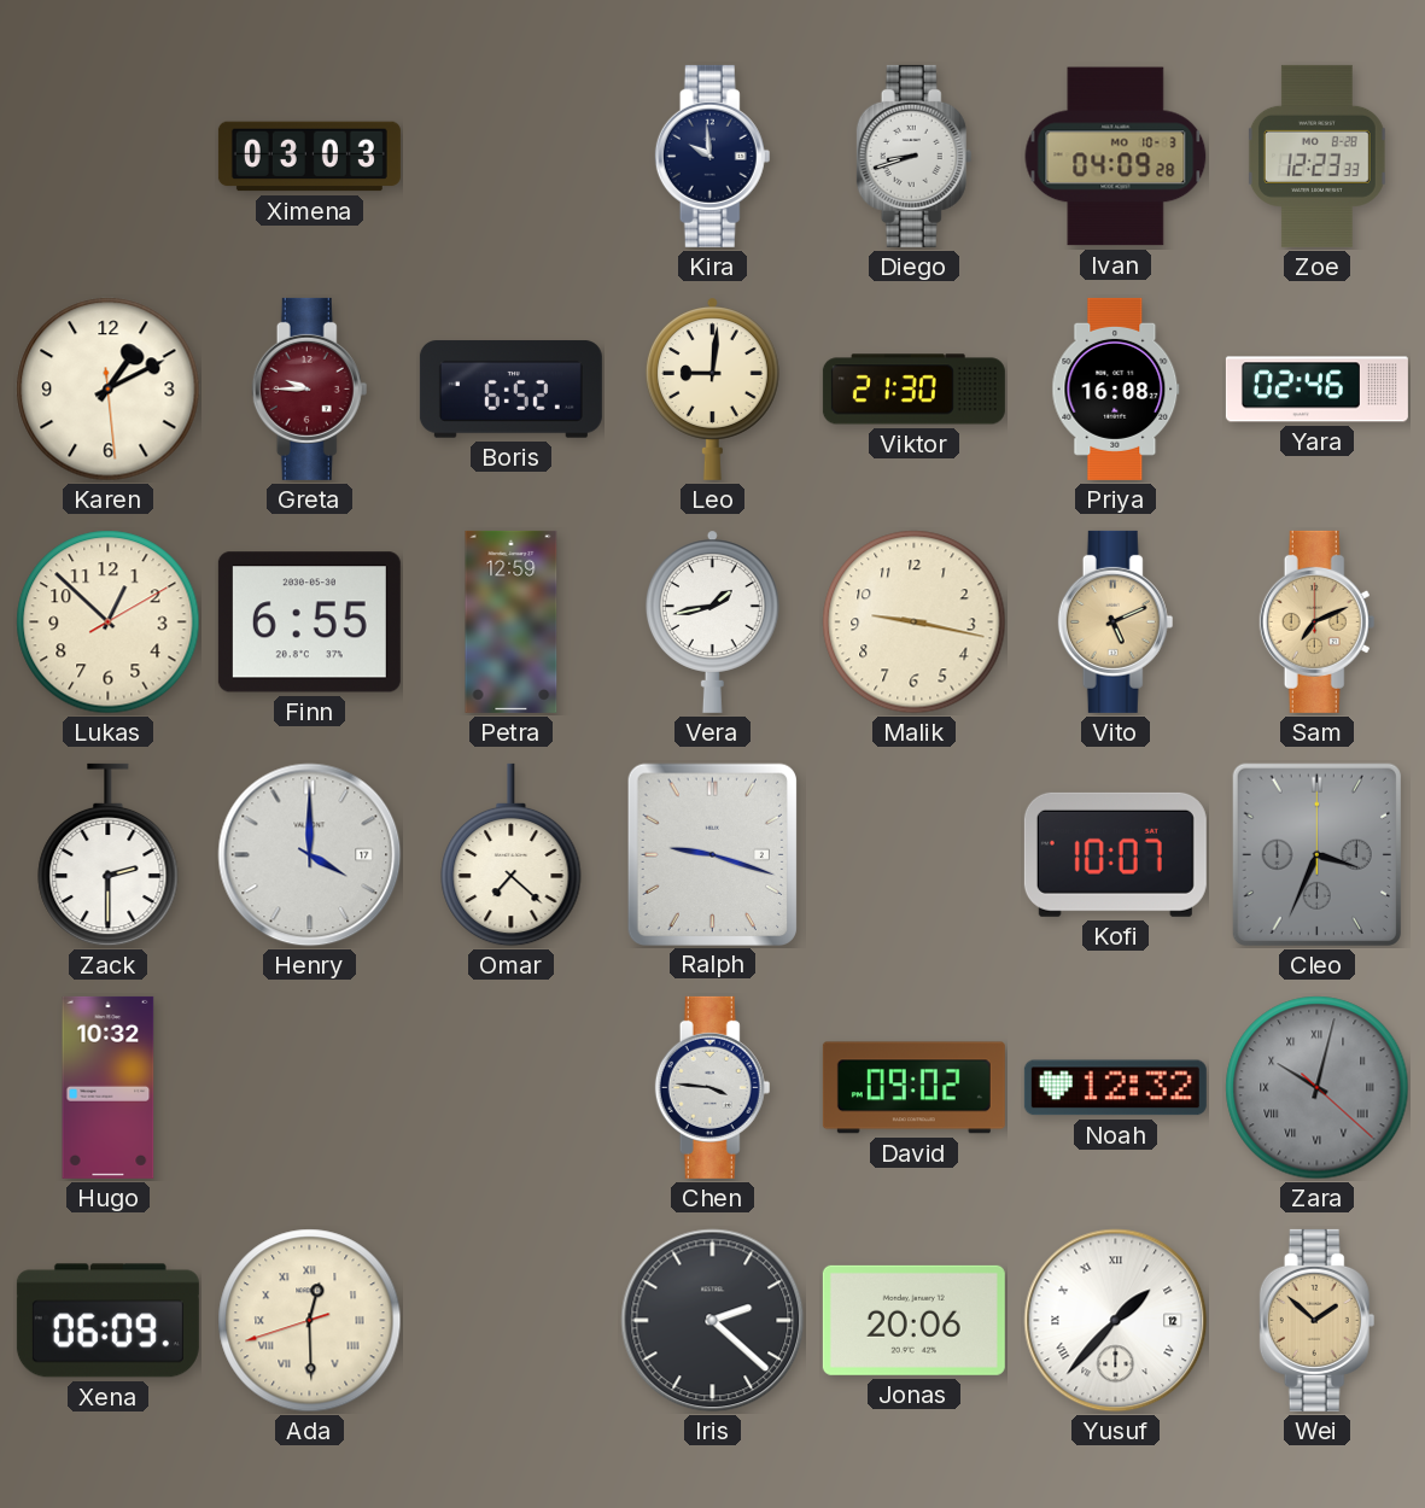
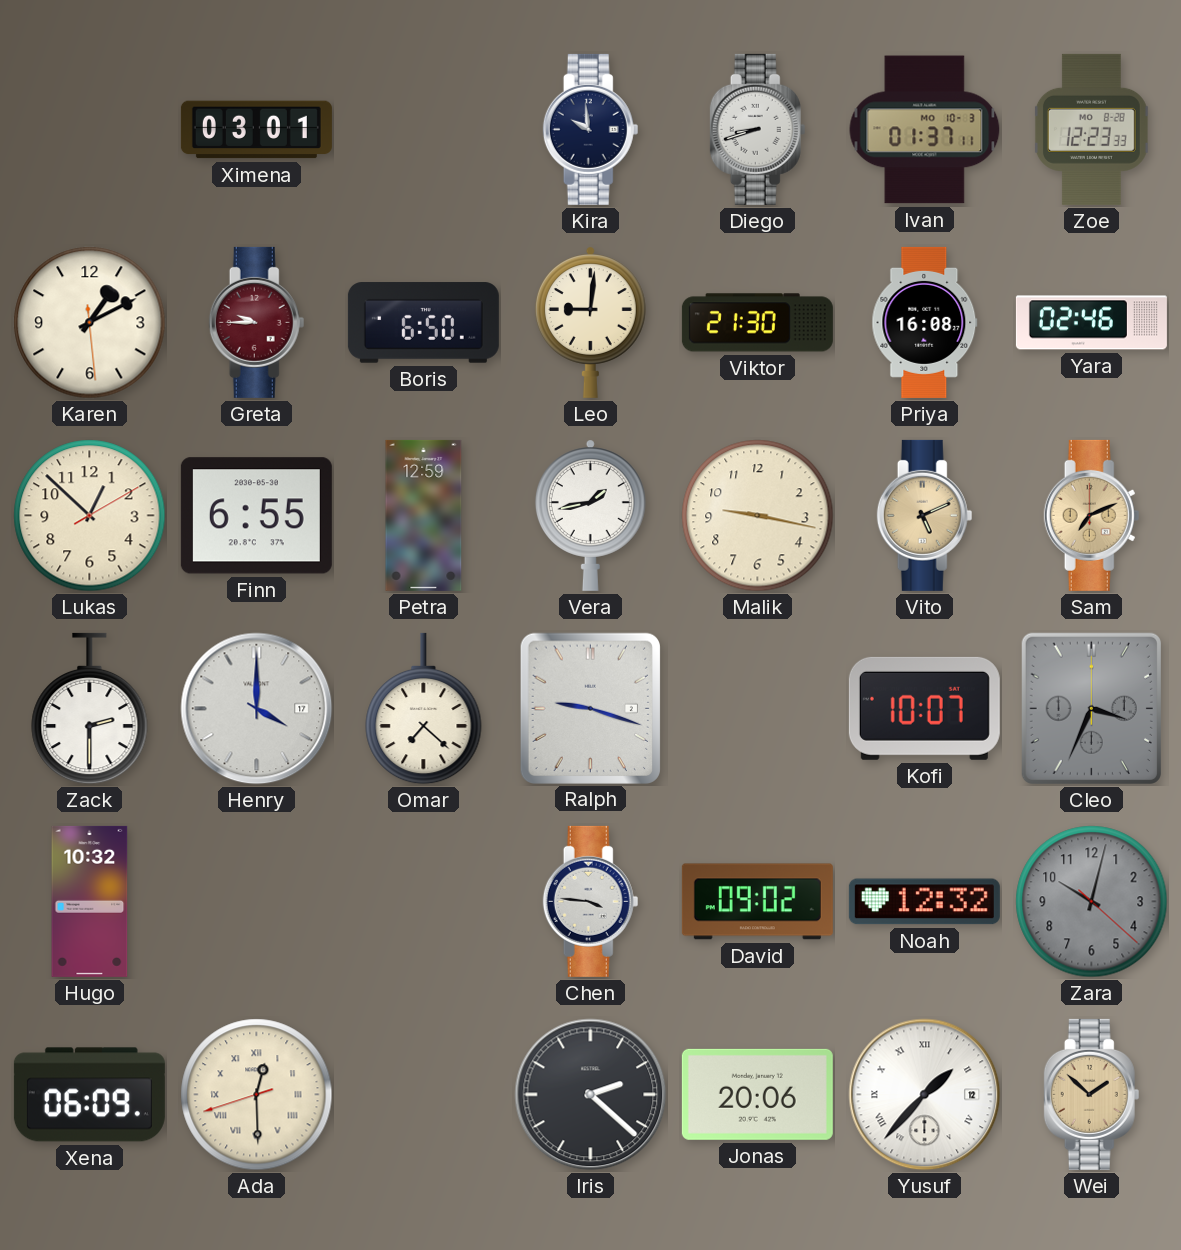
Ximena: 03:03 -> 03:01
Ivan: 04:09 -> 01:37
Boris: 6:52 -> 6:50
Zara numerals: Roman -> Arabic
